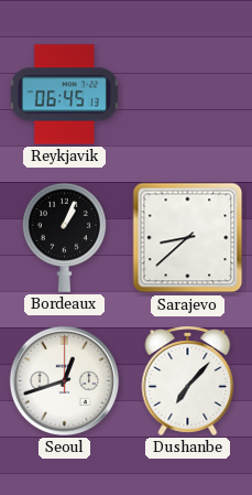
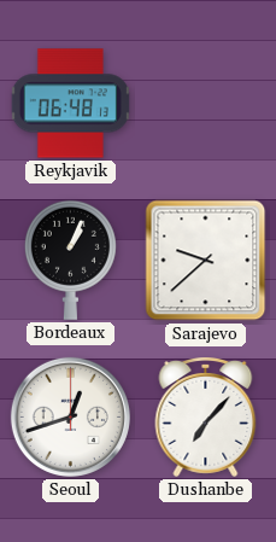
Reykjavik: 06:45 -> 06:48
Sarajevo: 8:38 -> 9:38
